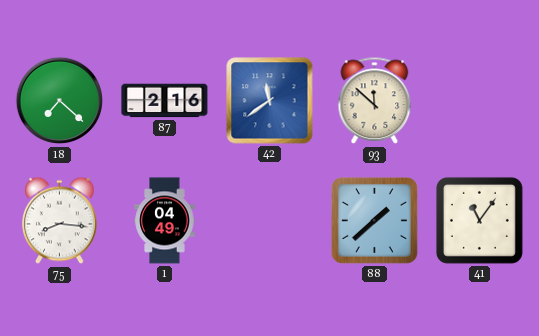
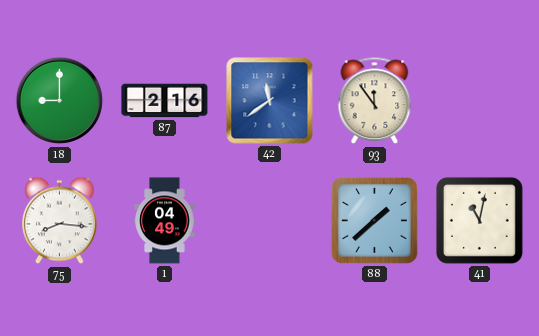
18: 7:22 -> 9:00
93: 11:52 -> 11:54
41: 11:06 -> 11:02
